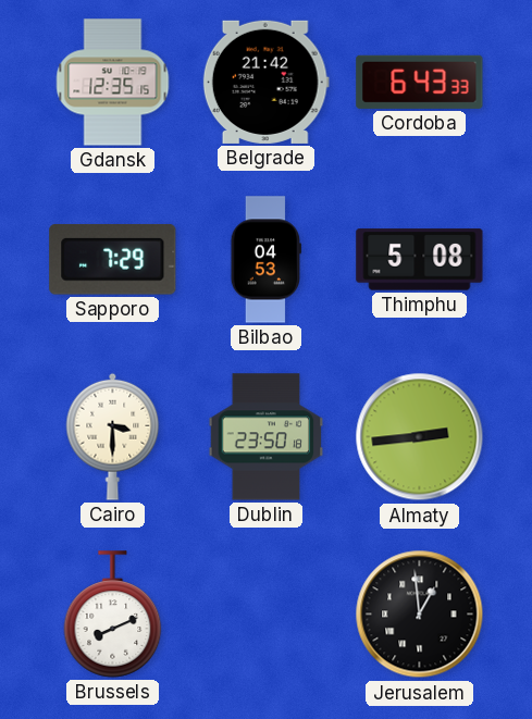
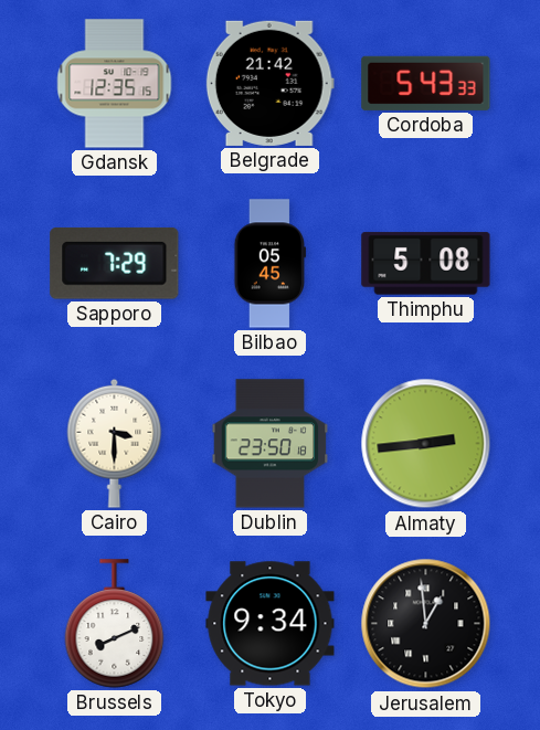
Cordoba: 6:43 -> 5:43
Bilbao: 04:53 -> 05:45
Tokyo: none -> 9:34
